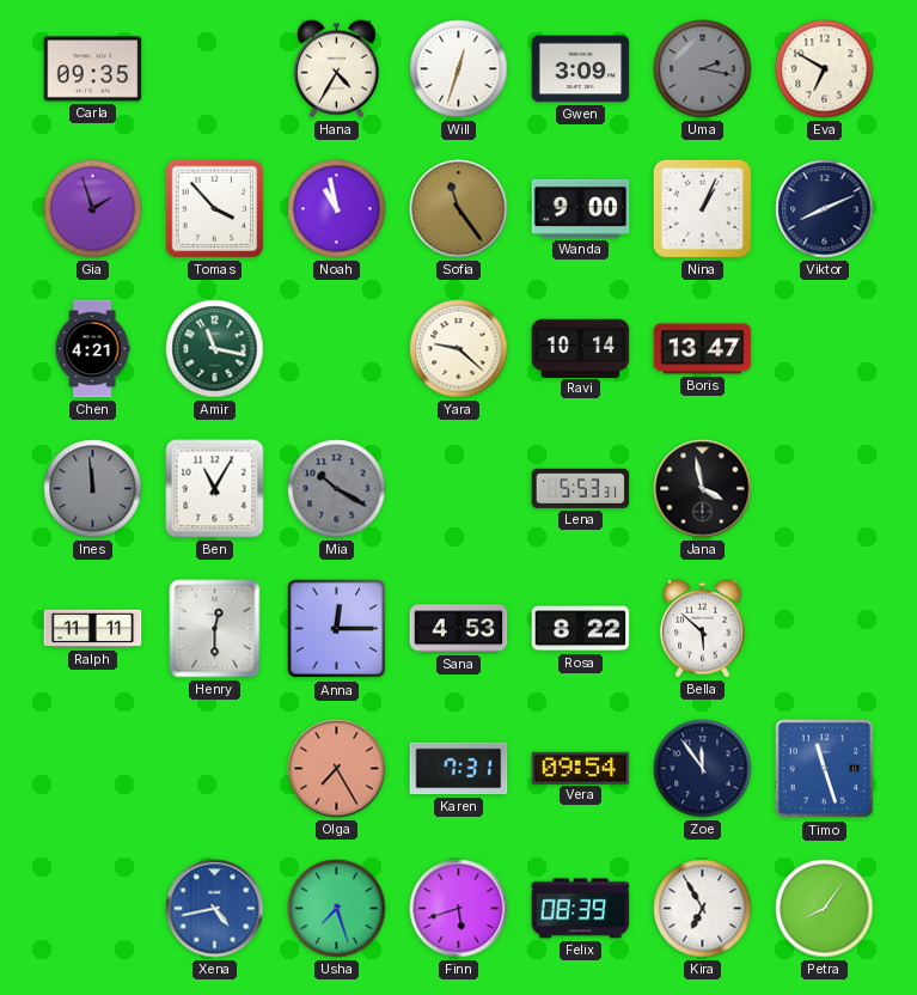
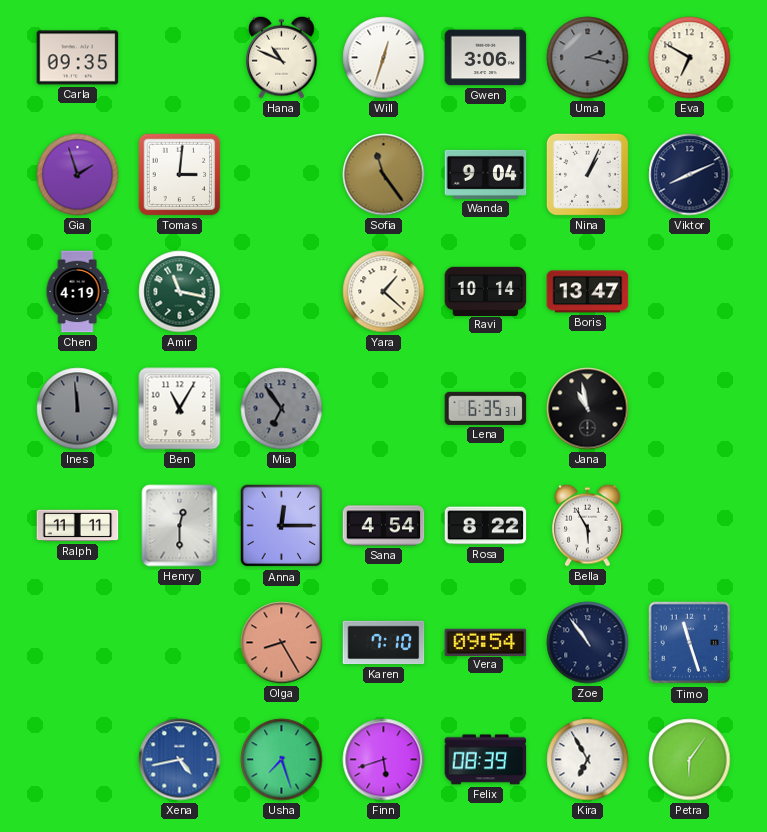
Hana: 4:35 -> 10:49
Gwen: 3:09 -> 3:06
Tomas: 3:53 -> 3:01
Noah: 10:58 -> none
Wanda: 9:00 -> 9:04
Chen: 4:21 -> 4:19
Yara: 9:22 -> 1:22
Mia: 10:20 -> 6:54
Lena: 5:53 -> 6:35
Jana: 3:58 -> 10:58
Sana: 4:53 -> 4:54
Bella: 5:52 -> 5:55
Olga: 7:25 -> 8:25
Karen: 7:31 -> 7:10
Zoe: 11:54 -> 10:54
Petra: 8:06 -> 6:06
